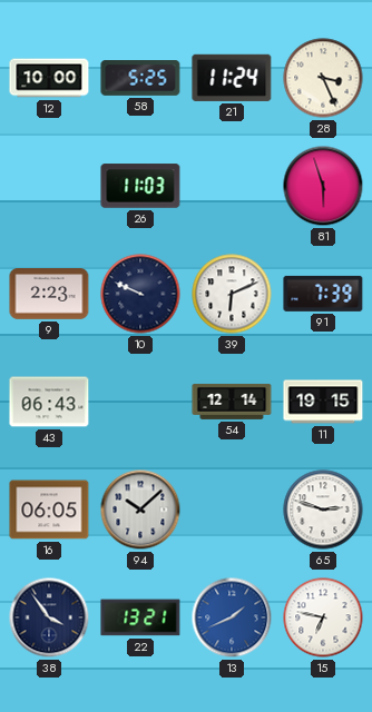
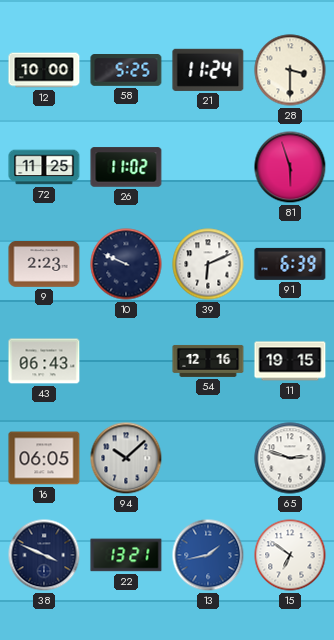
28: 3:26 -> 3:30
72: none -> 11:25
26: 11:03 -> 11:02
91: 7:39 -> 6:39
54: 12:14 -> 12:16
38: 3:54 -> 3:49
13: 1:41 -> 1:43
15: 6:47 -> 6:51
